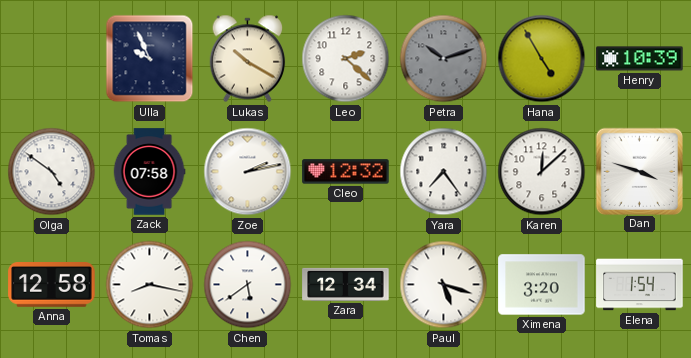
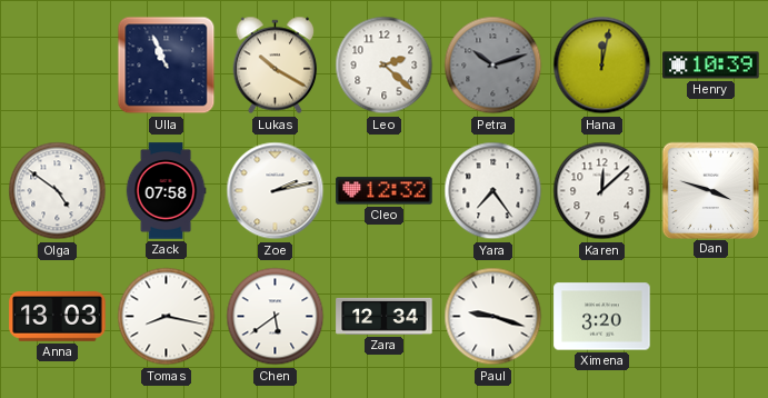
Ulla: 9:56 -> 10:56
Hana: 4:55 -> 12:02
Anna: 12:58 -> 13:03
Paul: 5:18 -> 9:18
Elena: 1:54 -> none
